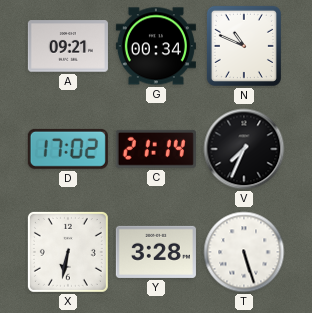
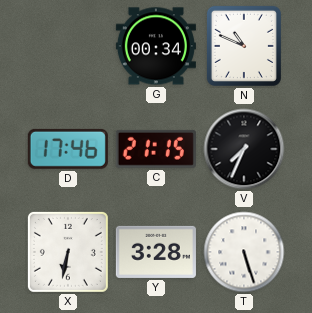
A: 09:21 -> none
D: 17:02 -> 17:46
C: 21:14 -> 21:15
